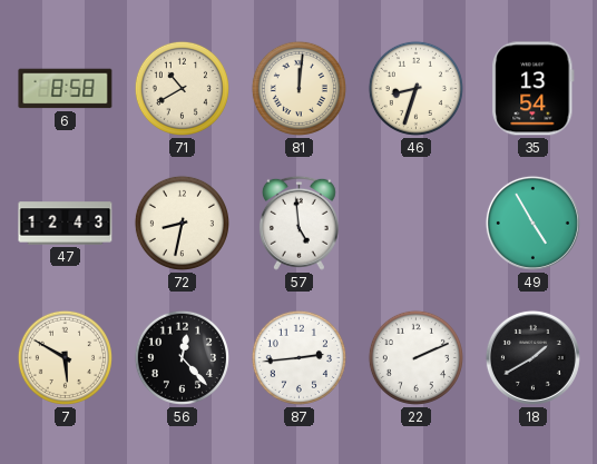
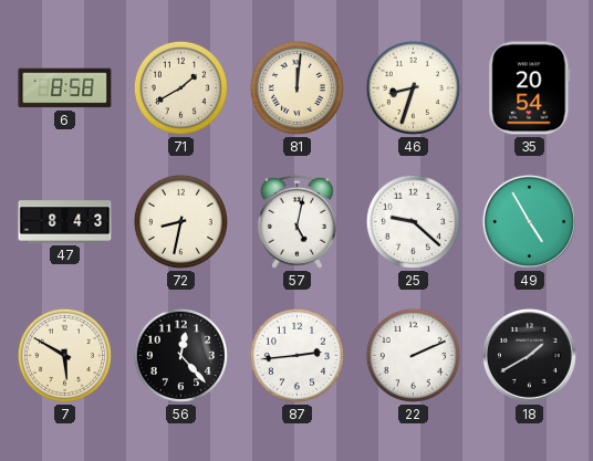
71: 10:40 -> 1:40
35: 13:54 -> 20:54
47: 12:43 -> 8:43
57: 4:59 -> 5:02
25: none -> 9:22
